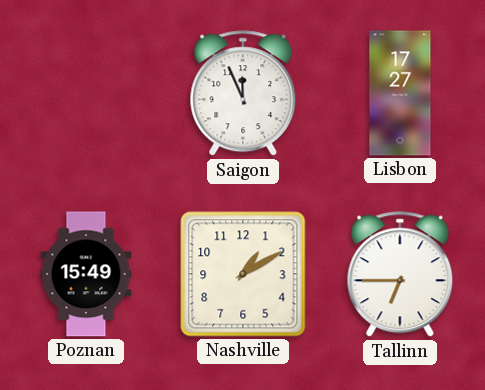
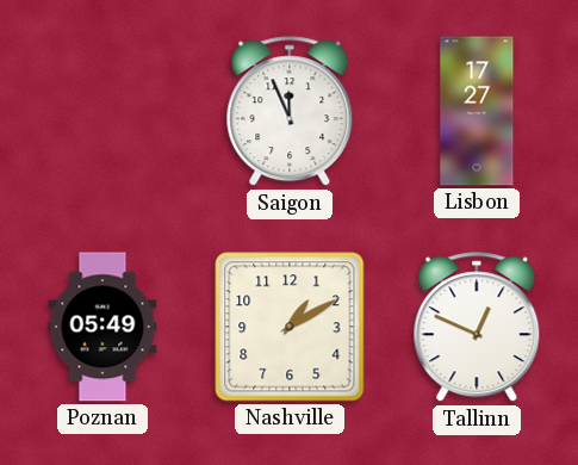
Poznan: 15:49 -> 05:49
Tallinn: 6:45 -> 12:49
